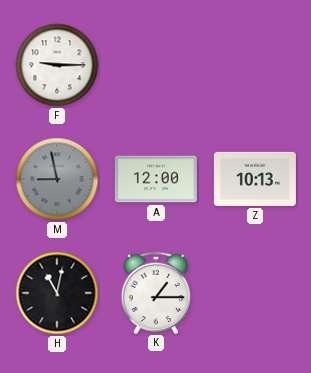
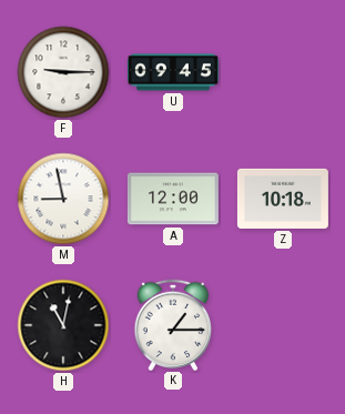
U: none -> 09:45
M dial: grey -> white
Z: 10:13 -> 10:18
